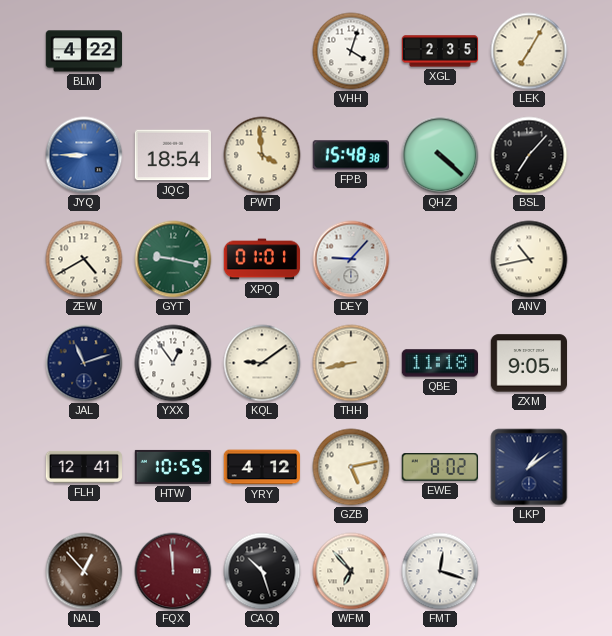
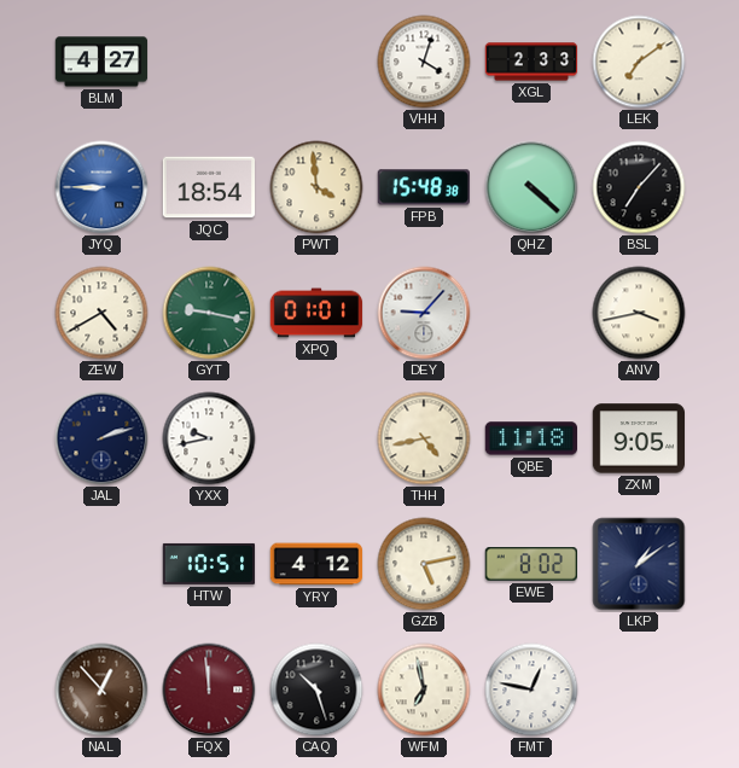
BLM: 4:22 -> 4:27
XGL: 2:35 -> 2:33
LEK: 7:05 -> 7:09
ANV: 10:43 -> 3:43
JAL: 11:12 -> 2:12
YXX: 12:54 -> 9:43
KQL: 9:09 -> none
THH: 8:43 -> 4:43
FLH: 12:41 -> none
HTW: 10:55 -> 10:51
WFM: 6:53 -> 6:58
FMT: 12:18 -> 12:47
